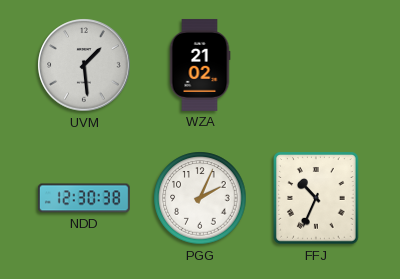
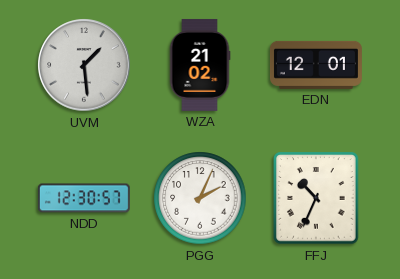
EDN: none -> 12:01
NDD: 12:30:38 -> 12:30:57
